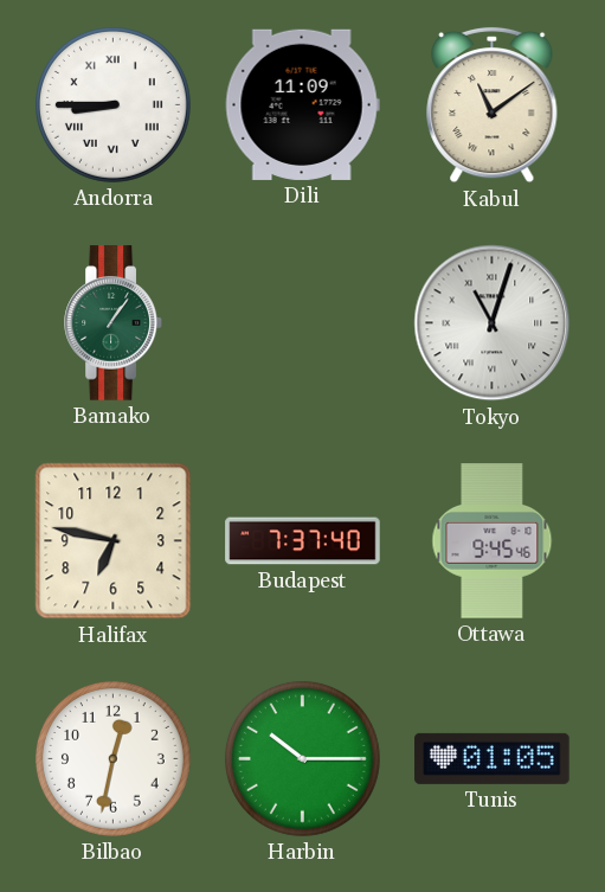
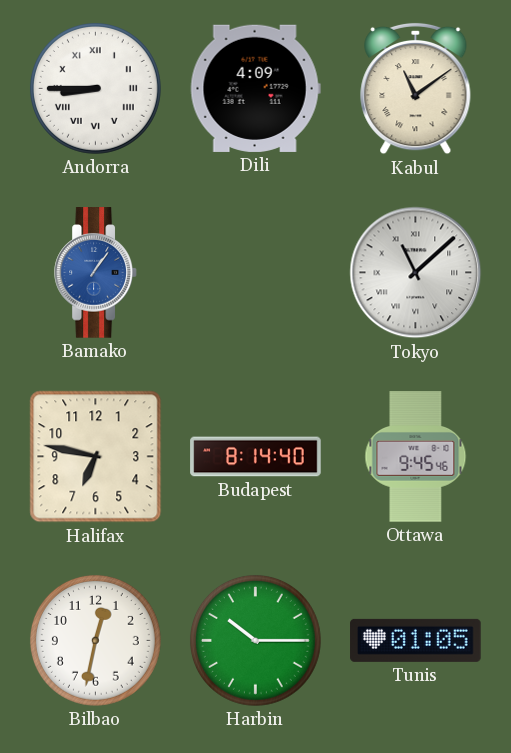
Dili: 11:09 -> 4:09
Bamako dial: green -> blue
Tokyo: 11:03 -> 11:08
Budapest: 7:37 -> 8:14
